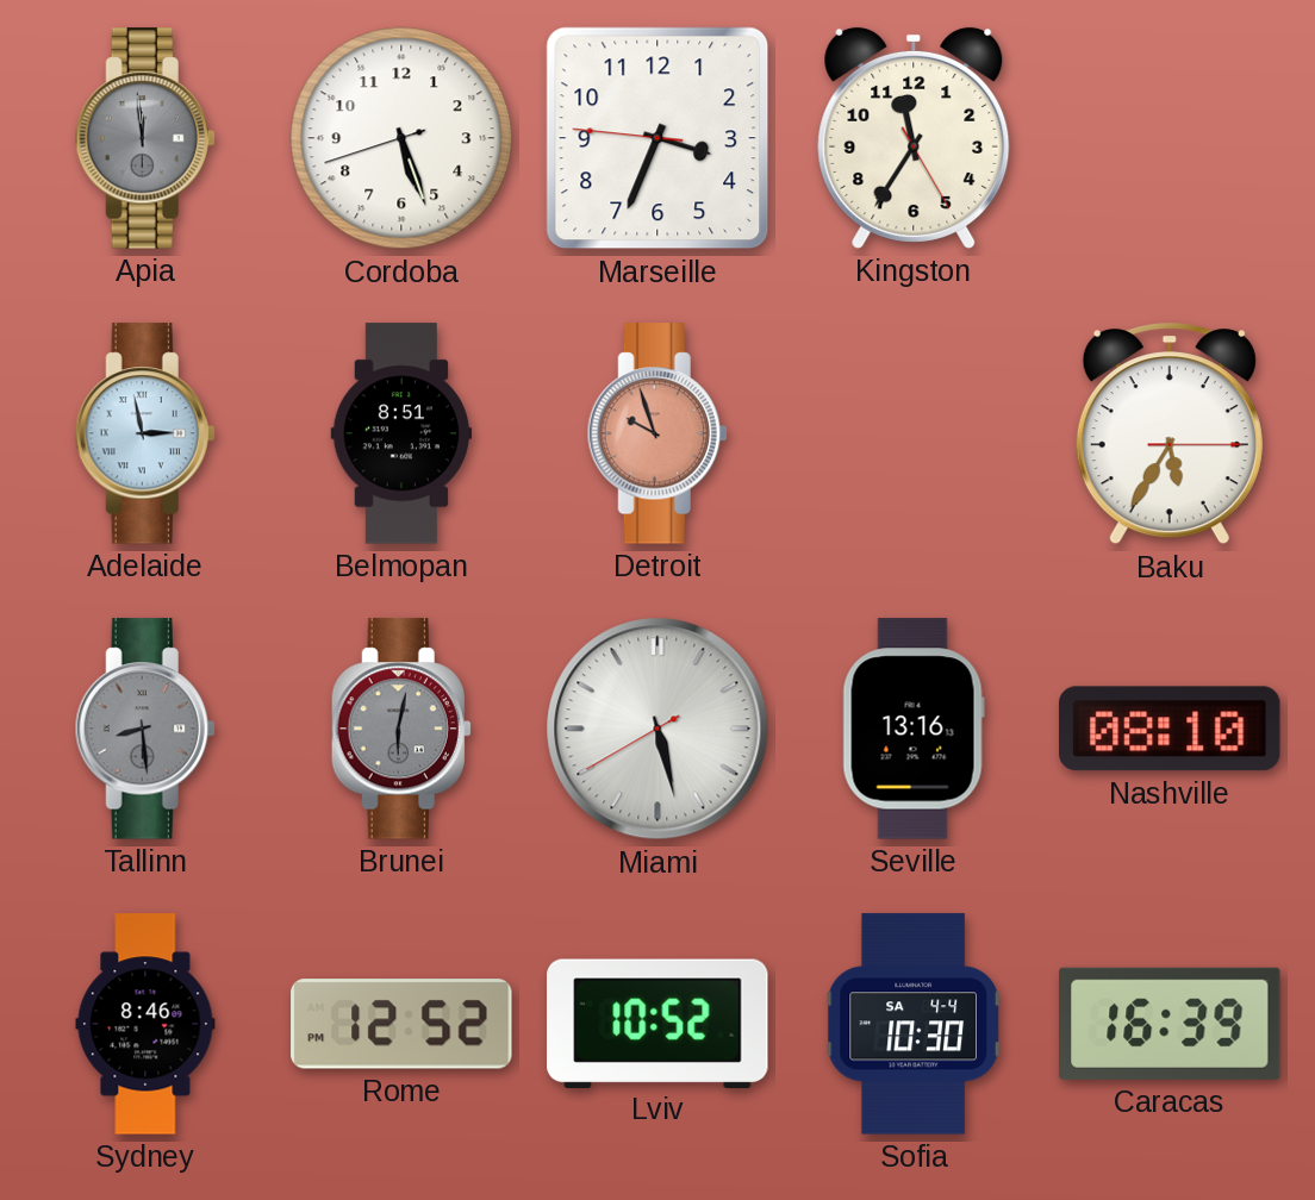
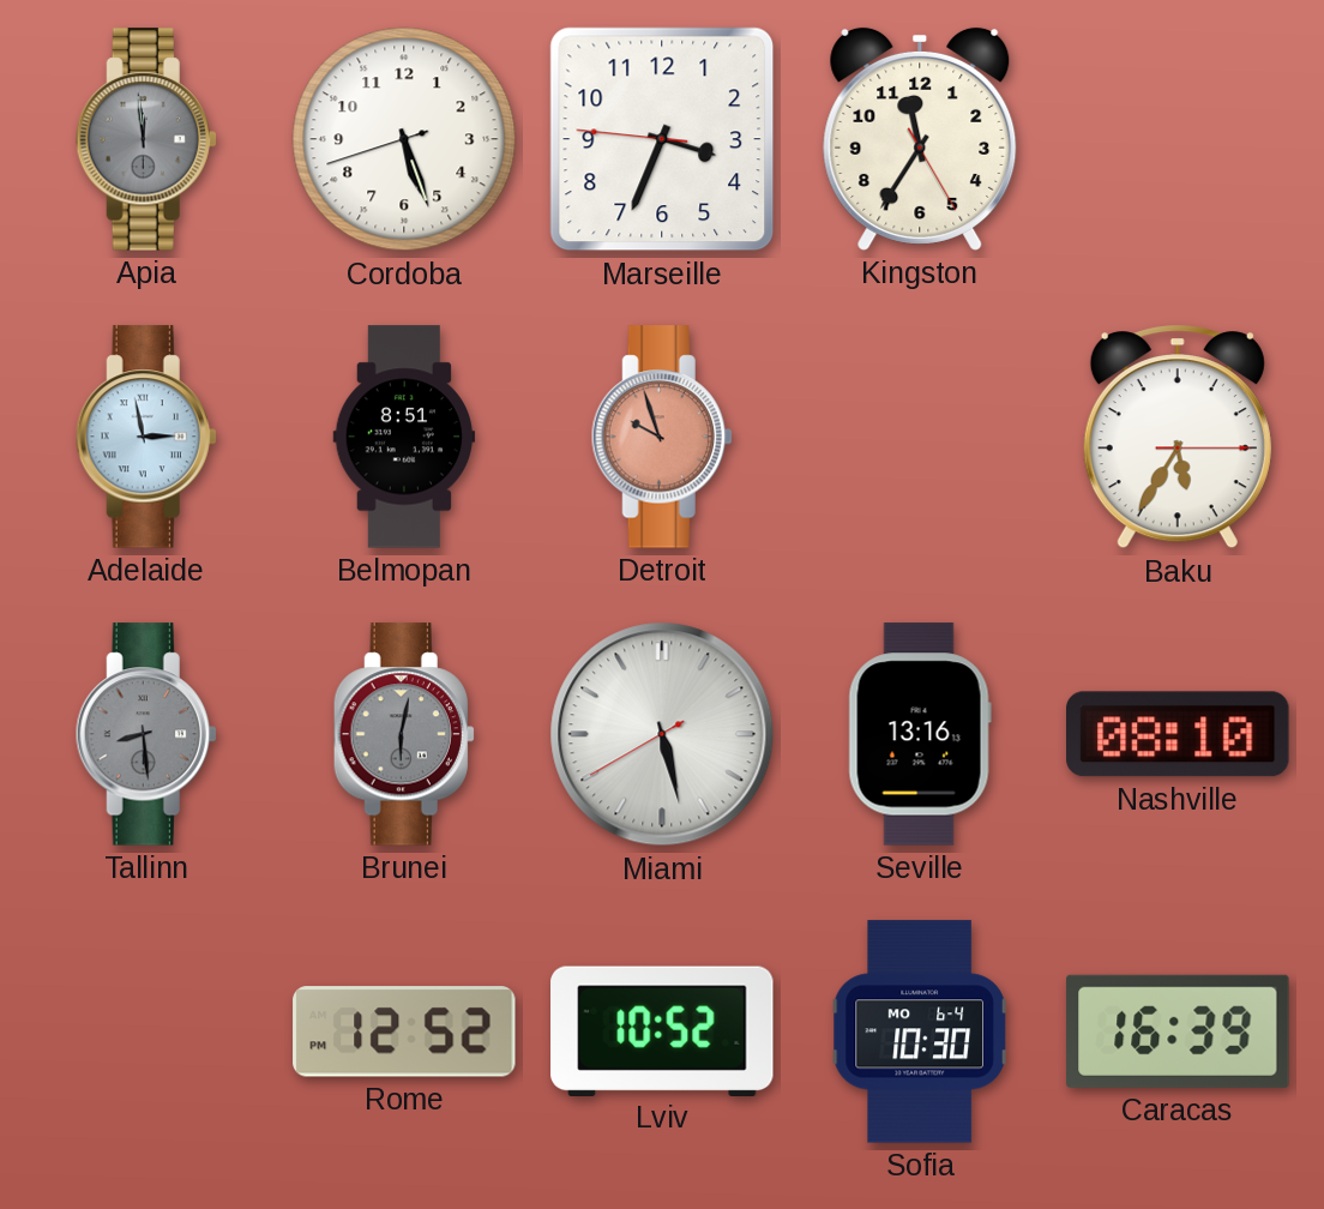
Sydney: 8:46 -> none
Sofia date: SA 4-4 -> MO 6-4
